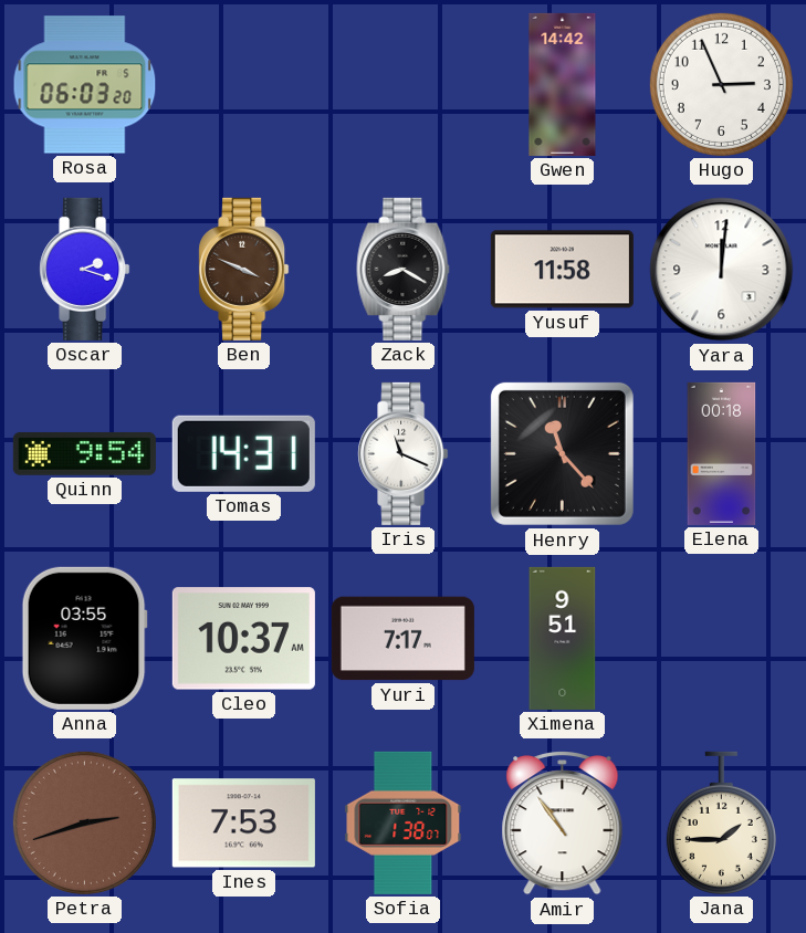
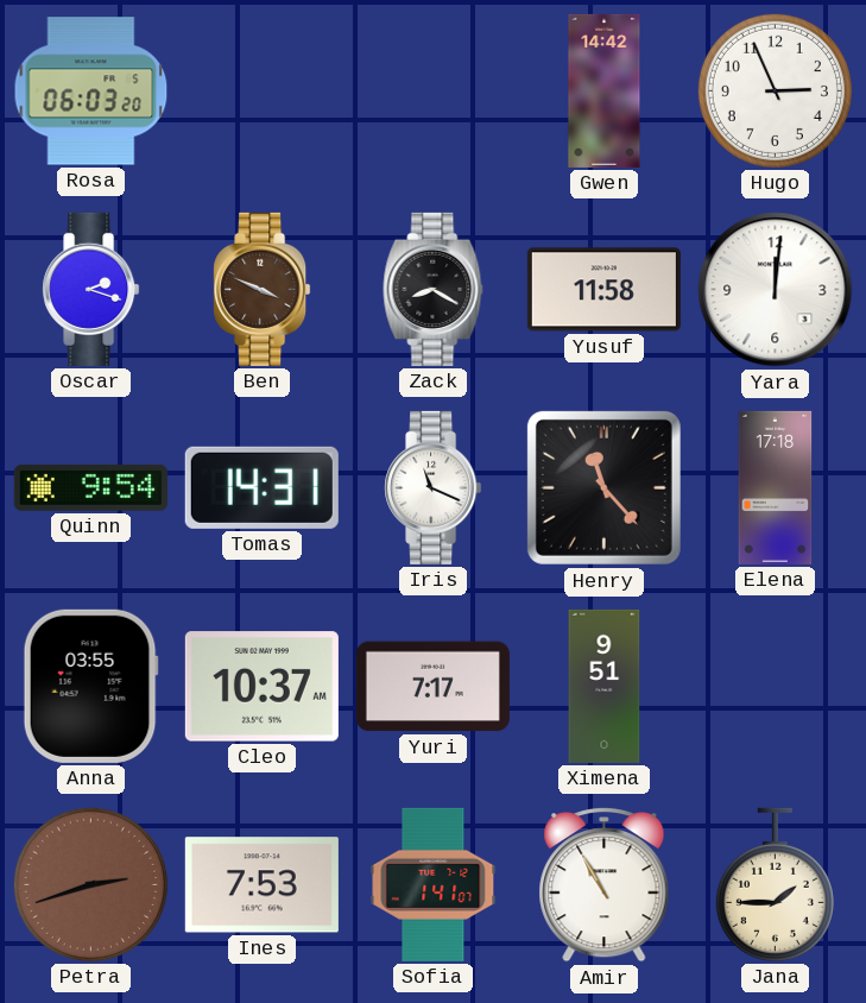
Elena: 00:18 -> 17:18
Sofia: 1:38 -> 1:41
Amir: 10:54 -> 10:55
